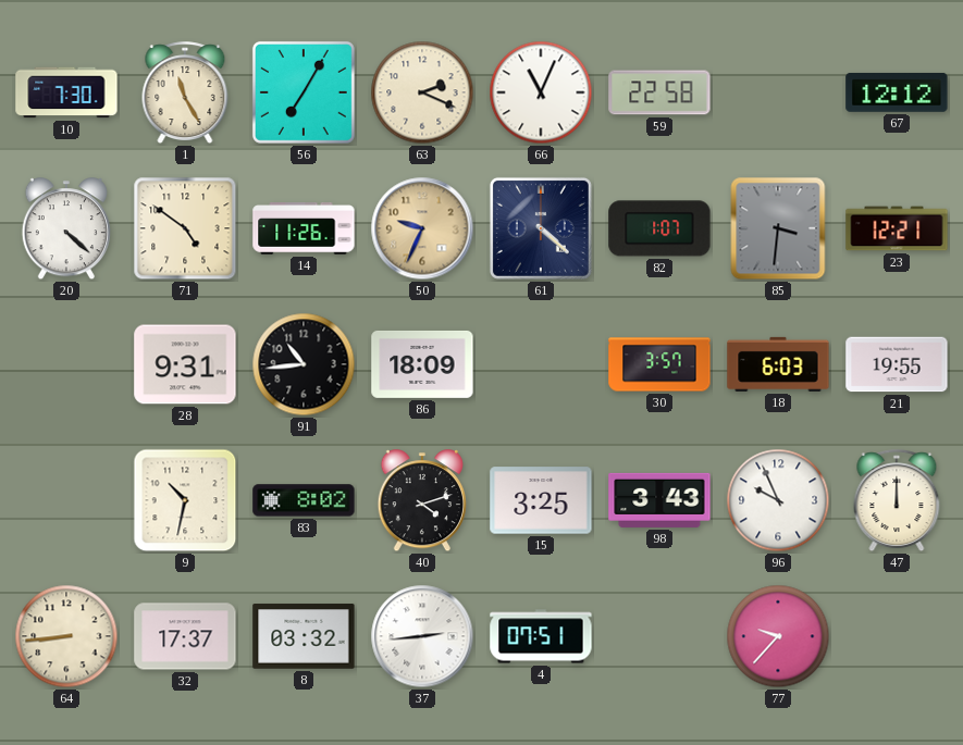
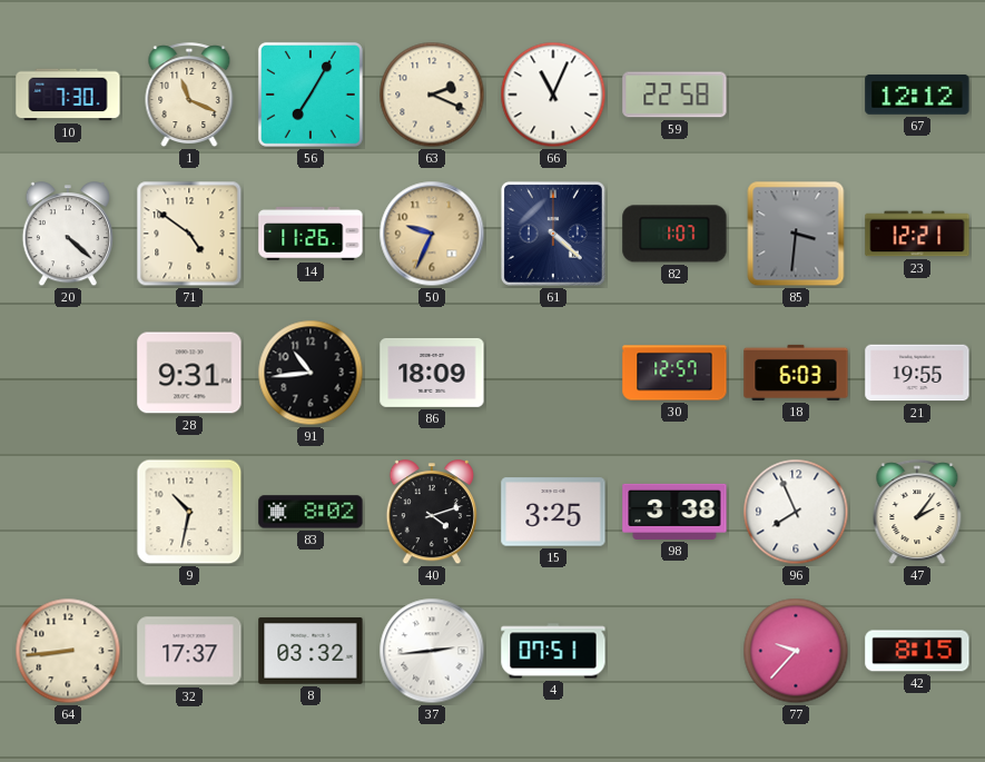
1: 11:25 -> 11:19
30: 3:57 -> 12:57
98: 3:43 -> 3:38
96: 9:56 -> 7:56
47: 12:00 -> 2:06
42: none -> 8:15
